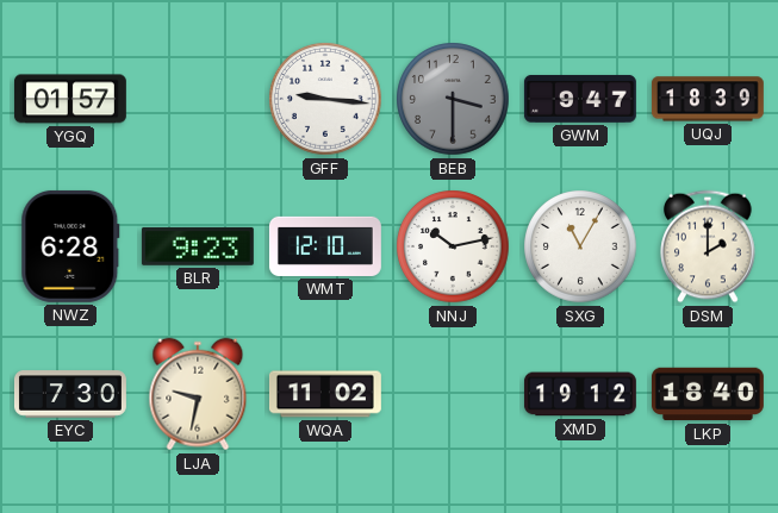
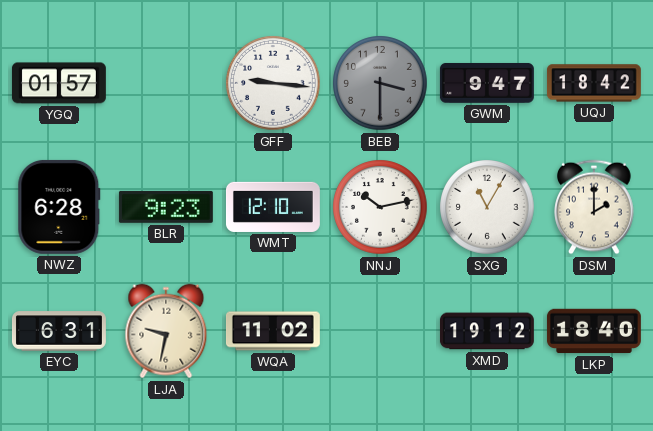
UQJ: 18:39 -> 18:42
EYC: 7:30 -> 6:31
